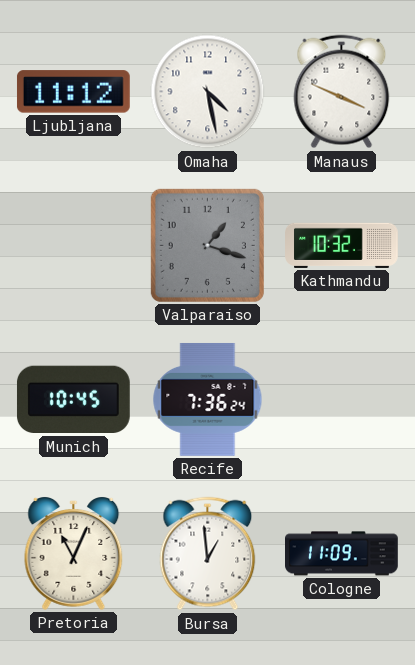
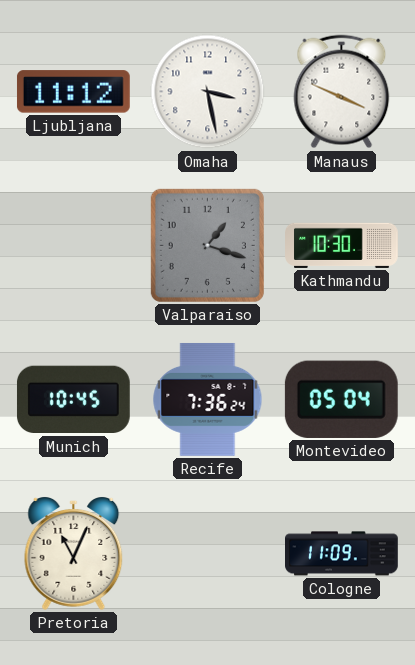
Omaha: 4:28 -> 3:28
Kathmandu: 10:32 -> 10:30
Montevideo: none -> 05:04
Bursa: 12:59 -> none
